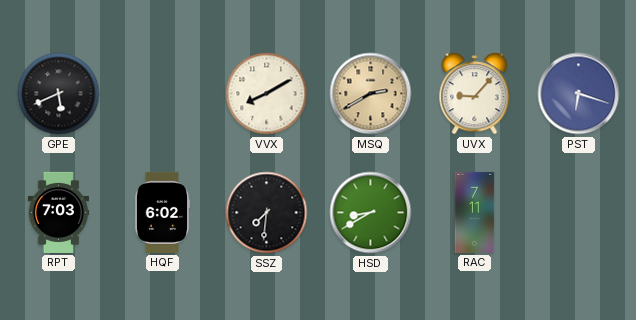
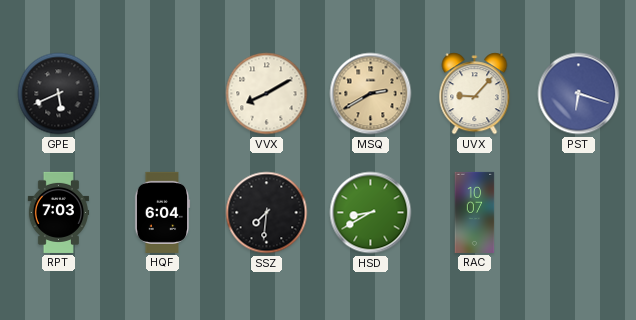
HQF: 6:02 -> 6:04
RAC: 7:11 -> 10:07
